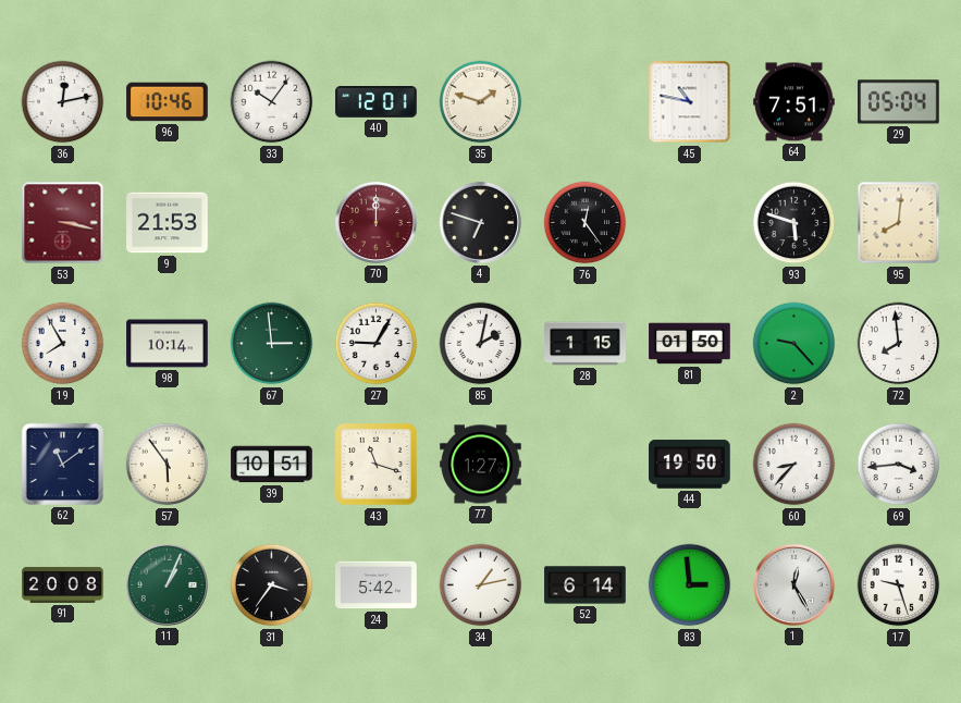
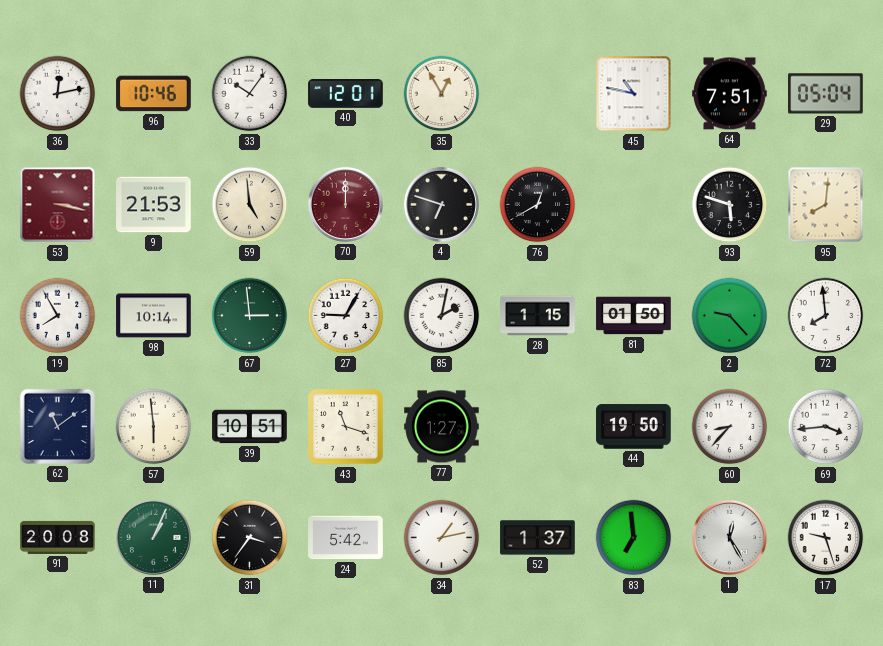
35: 1:48 -> 12:55
59: none -> 4:59
76: 12:24 -> 12:40
57: 5:54 -> 5:59
52: 6:14 -> 1:37
83: 2:59 -> 6:59
